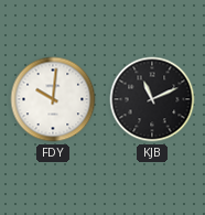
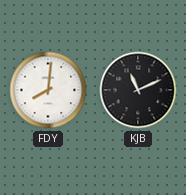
FDY: 10:01 -> 8:01
